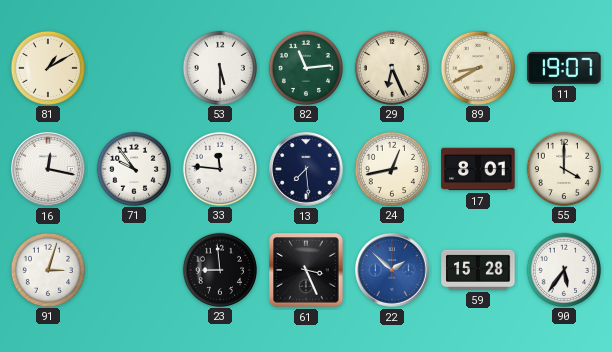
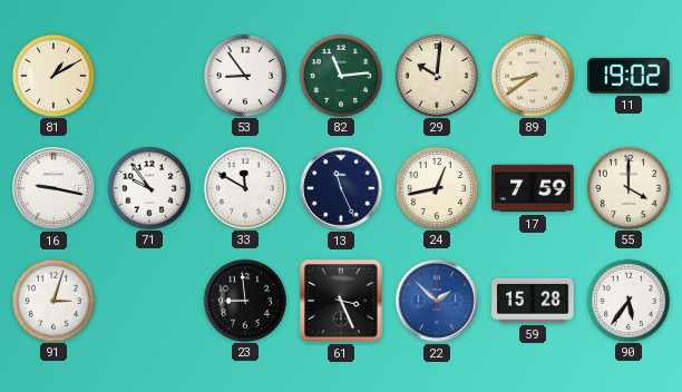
53: 5:30 -> 8:54
29: 6:26 -> 10:01
89: 8:40 -> 8:39
11: 19:07 -> 19:02
16: 12:17 -> 9:17
33: 11:46 -> 11:50
13: 7:29 -> 11:26
17: 8:01 -> 7:59
